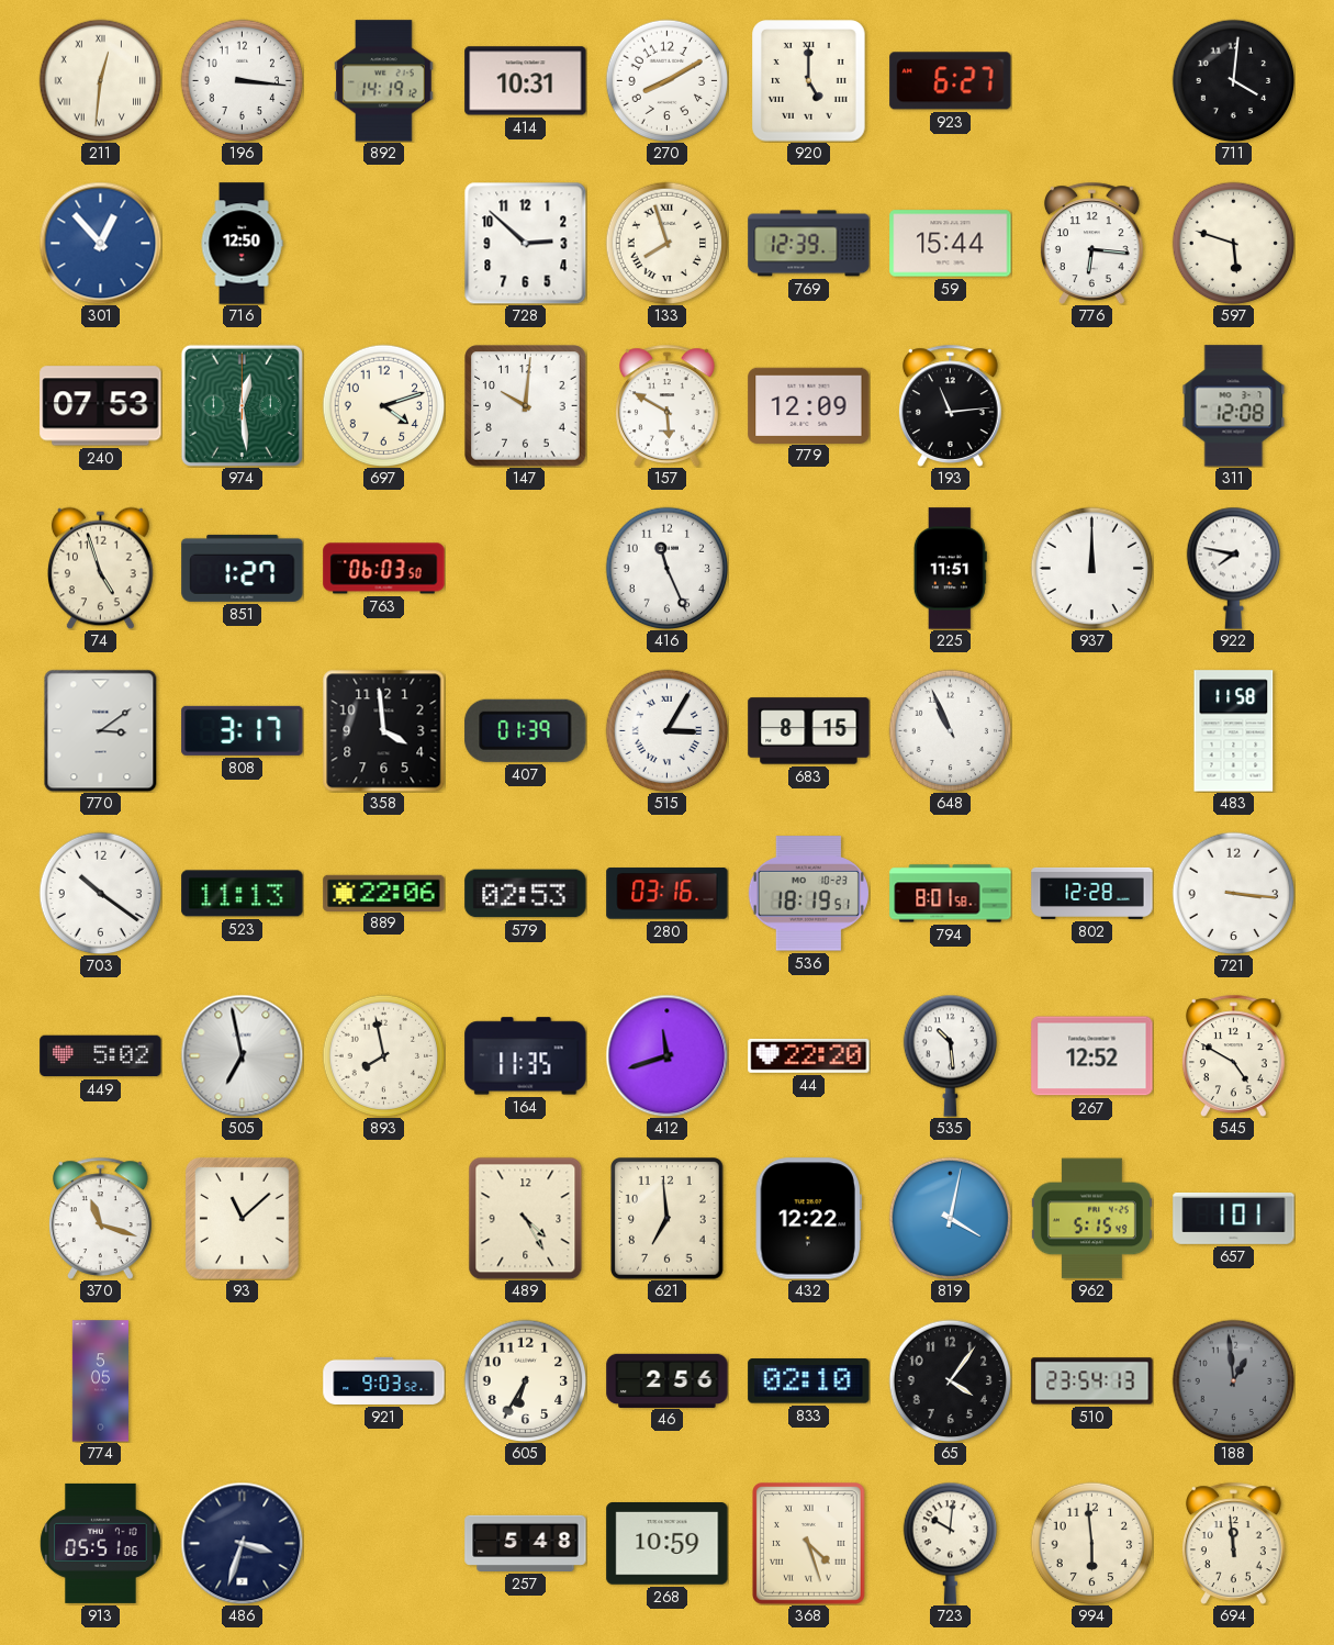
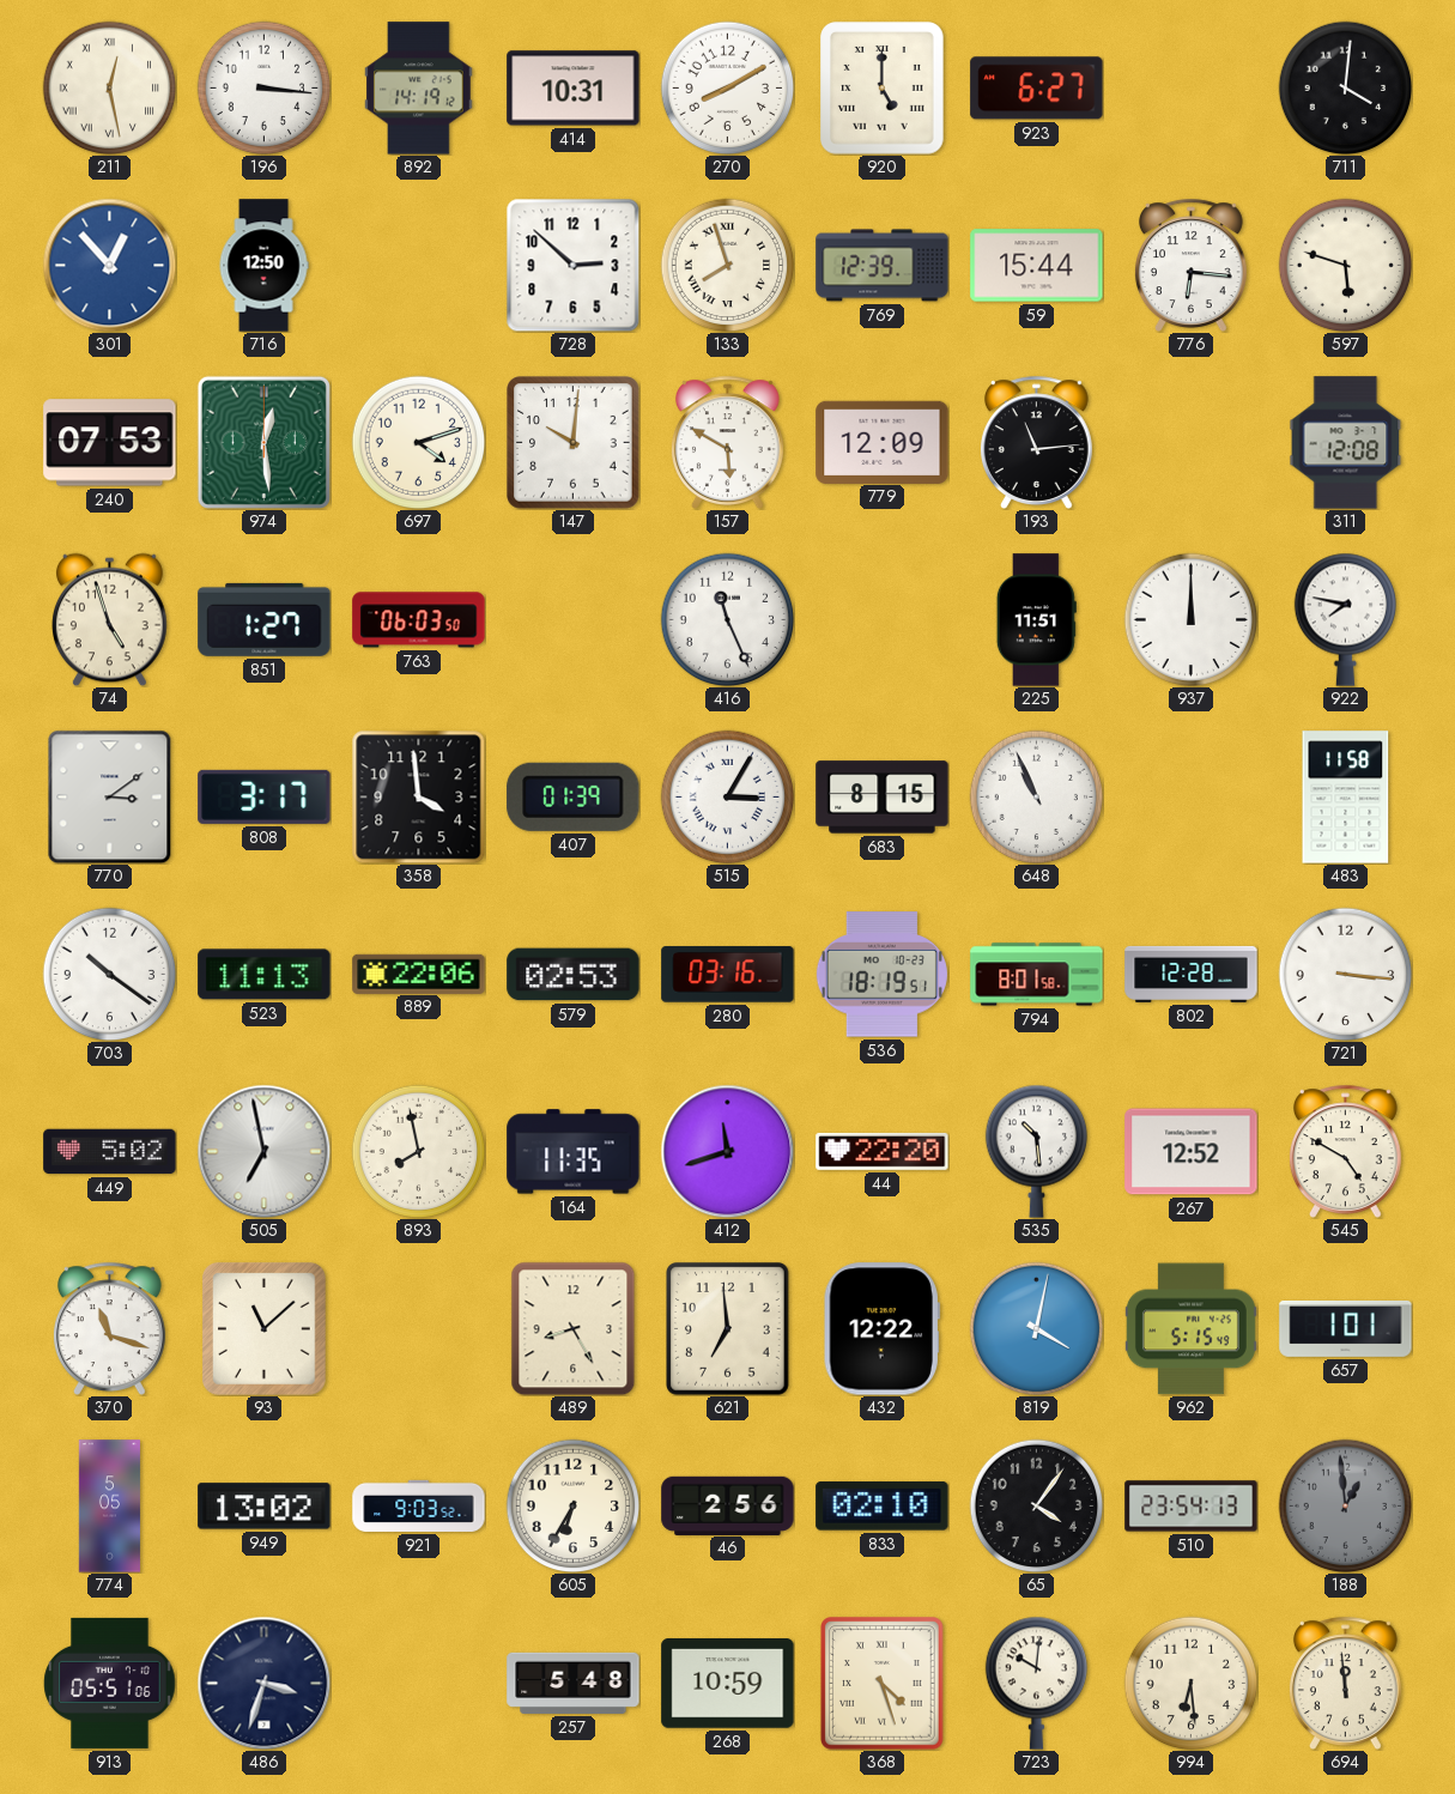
211: 12:31 -> 12:28
489: 4:25 -> 8:25
949: none -> 13:02
994: 5:59 -> 6:29
